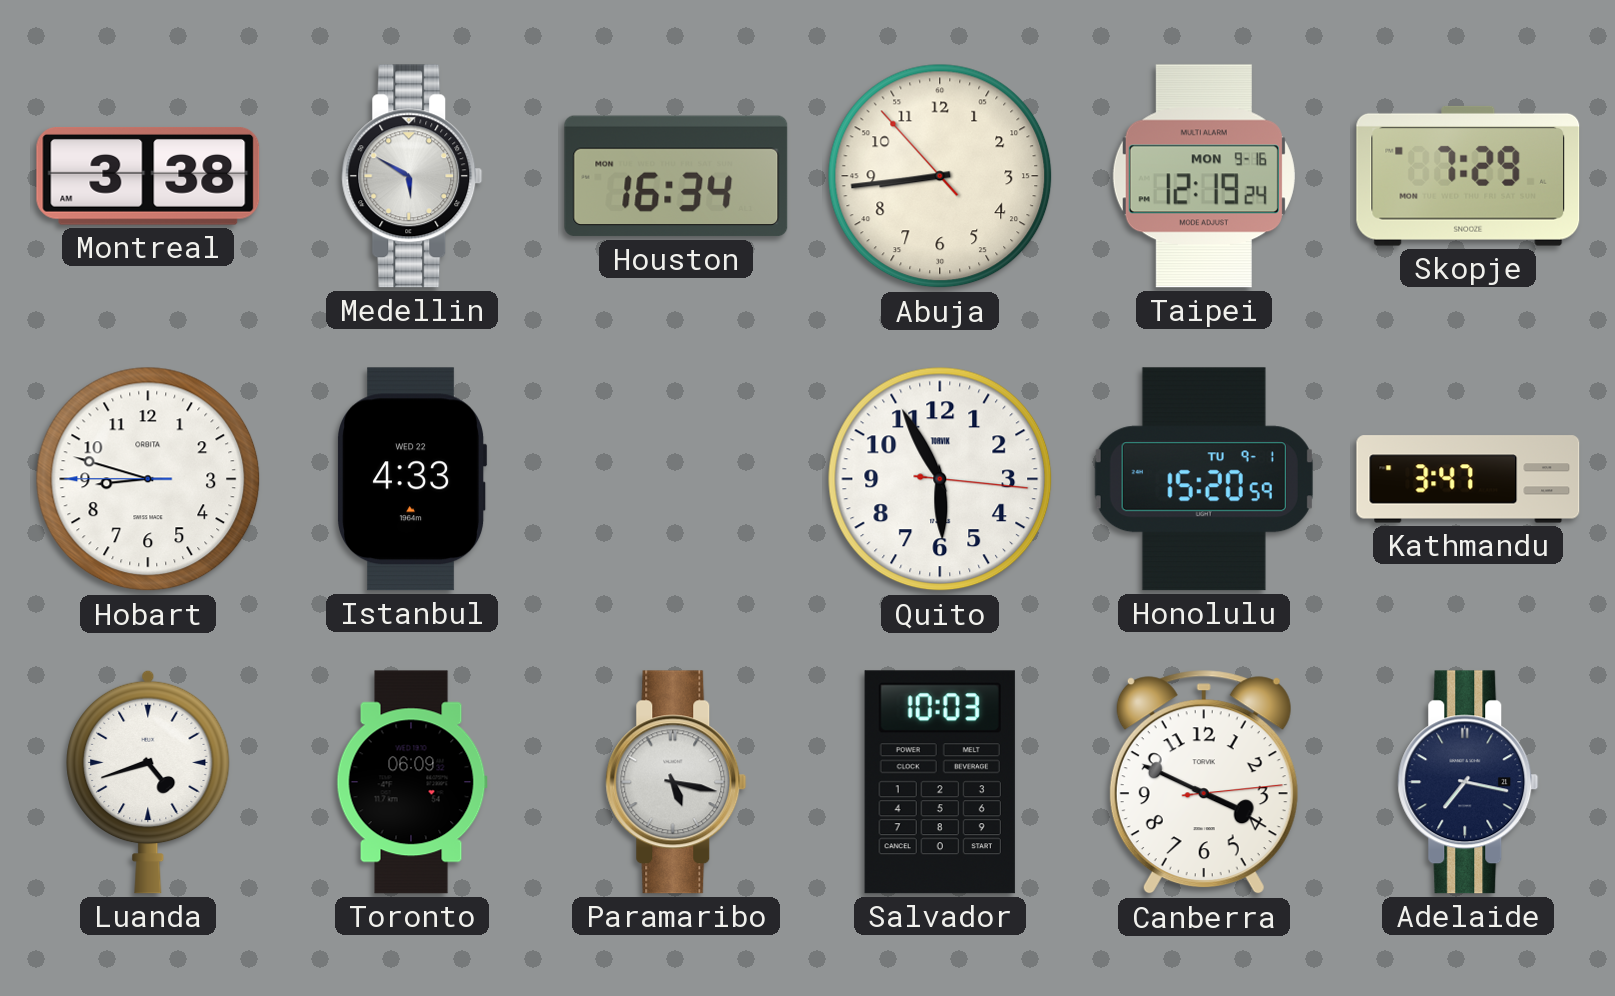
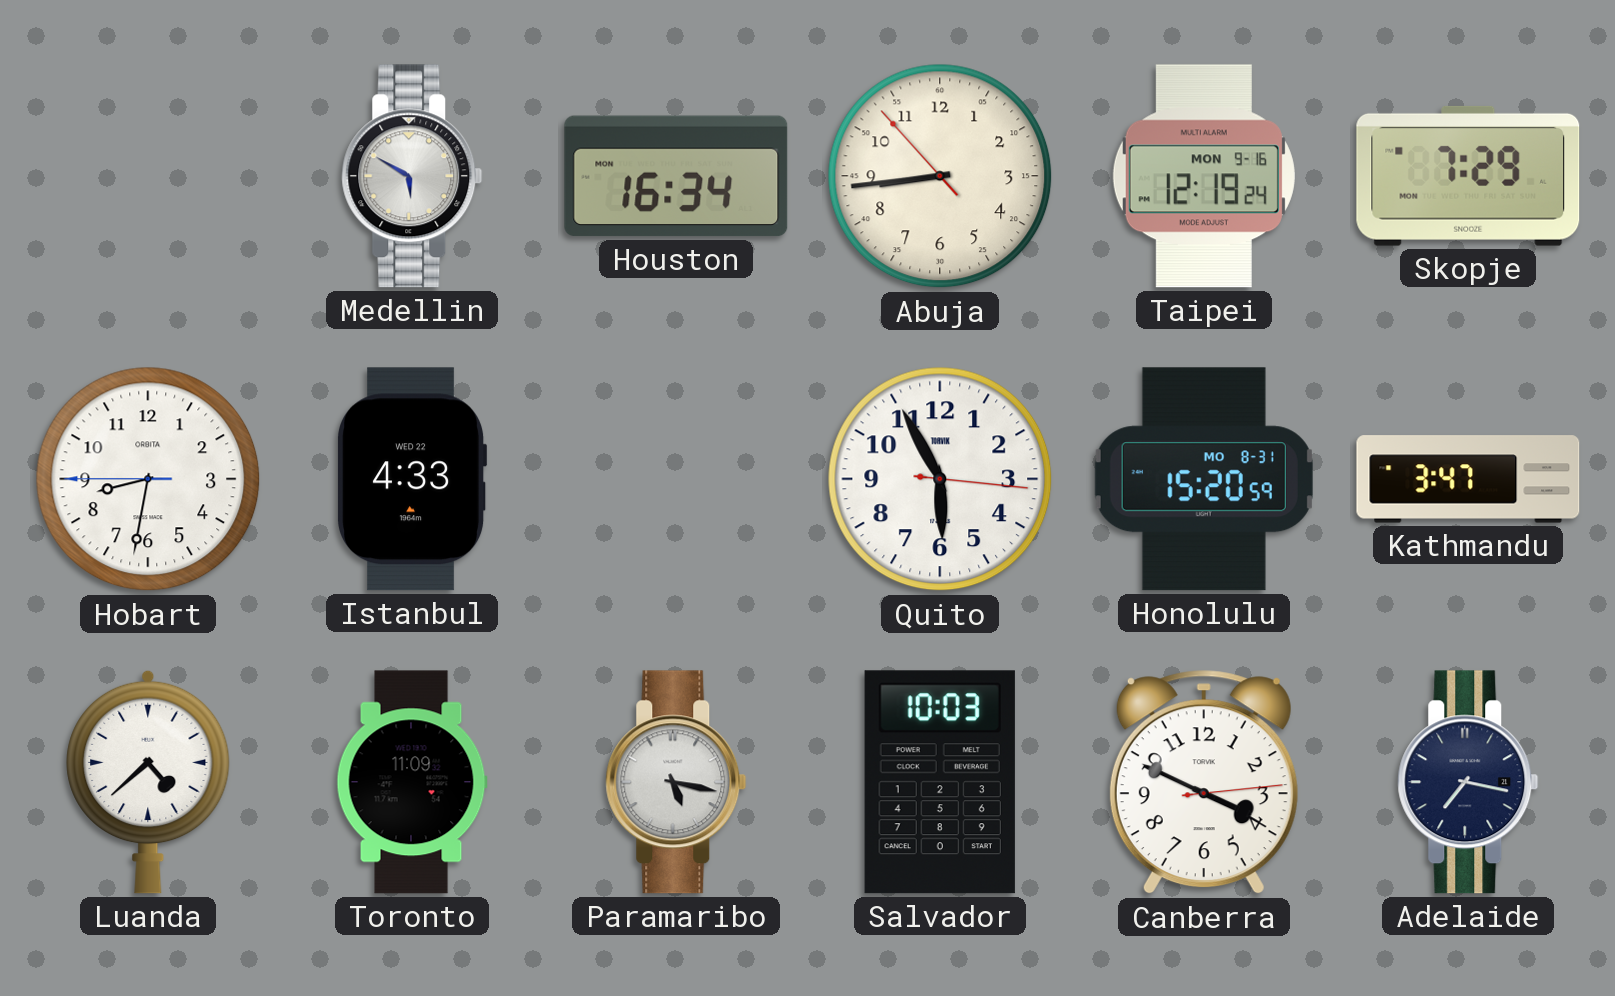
Montreal: 3:38 -> none
Hobart: 8:47 -> 8:31
Honolulu date: TU 9-1 -> MO 8-31
Luanda: 4:42 -> 4:38
Toronto: 06:09 -> 11:09
